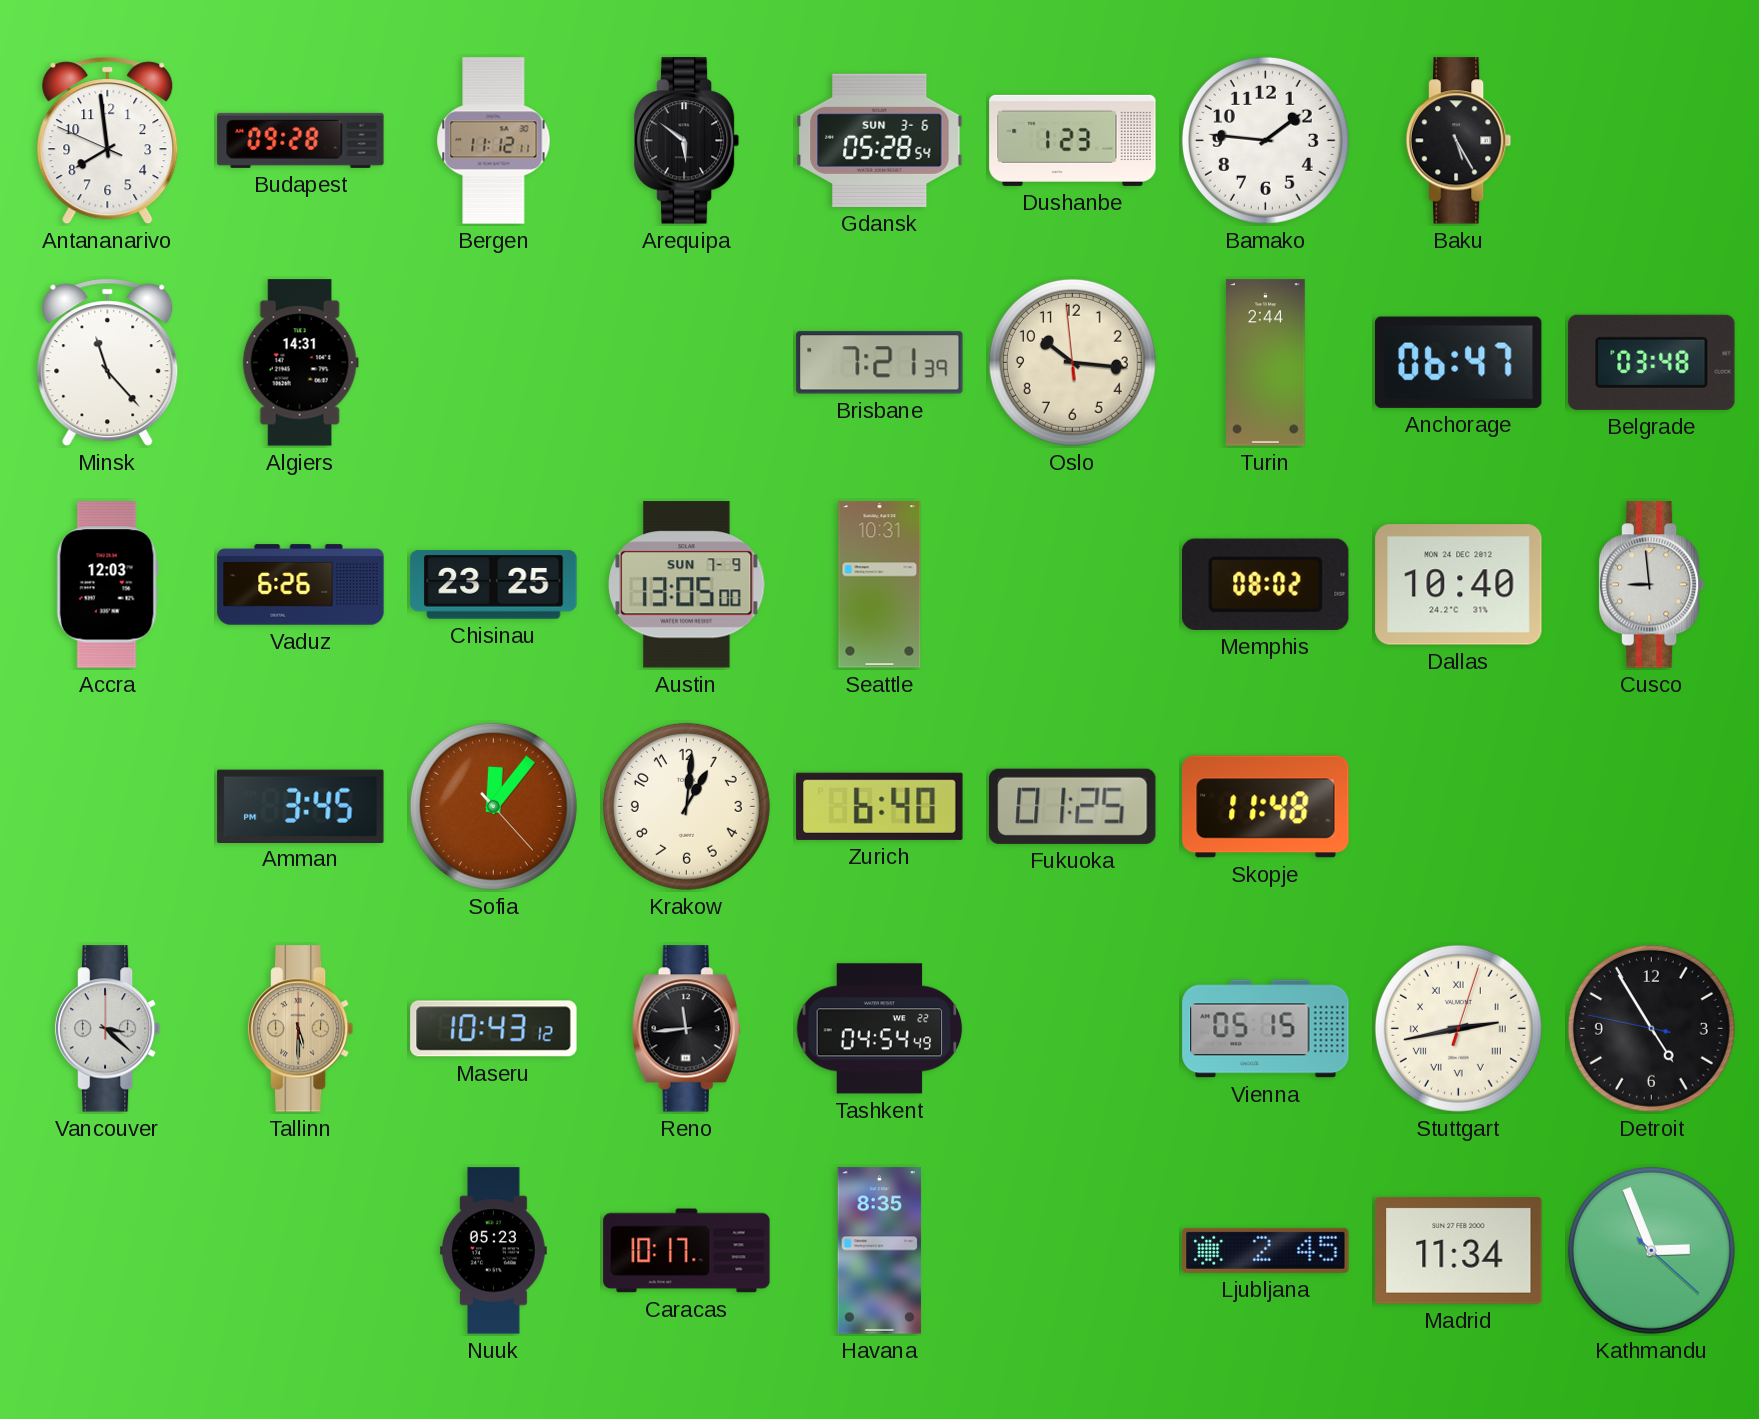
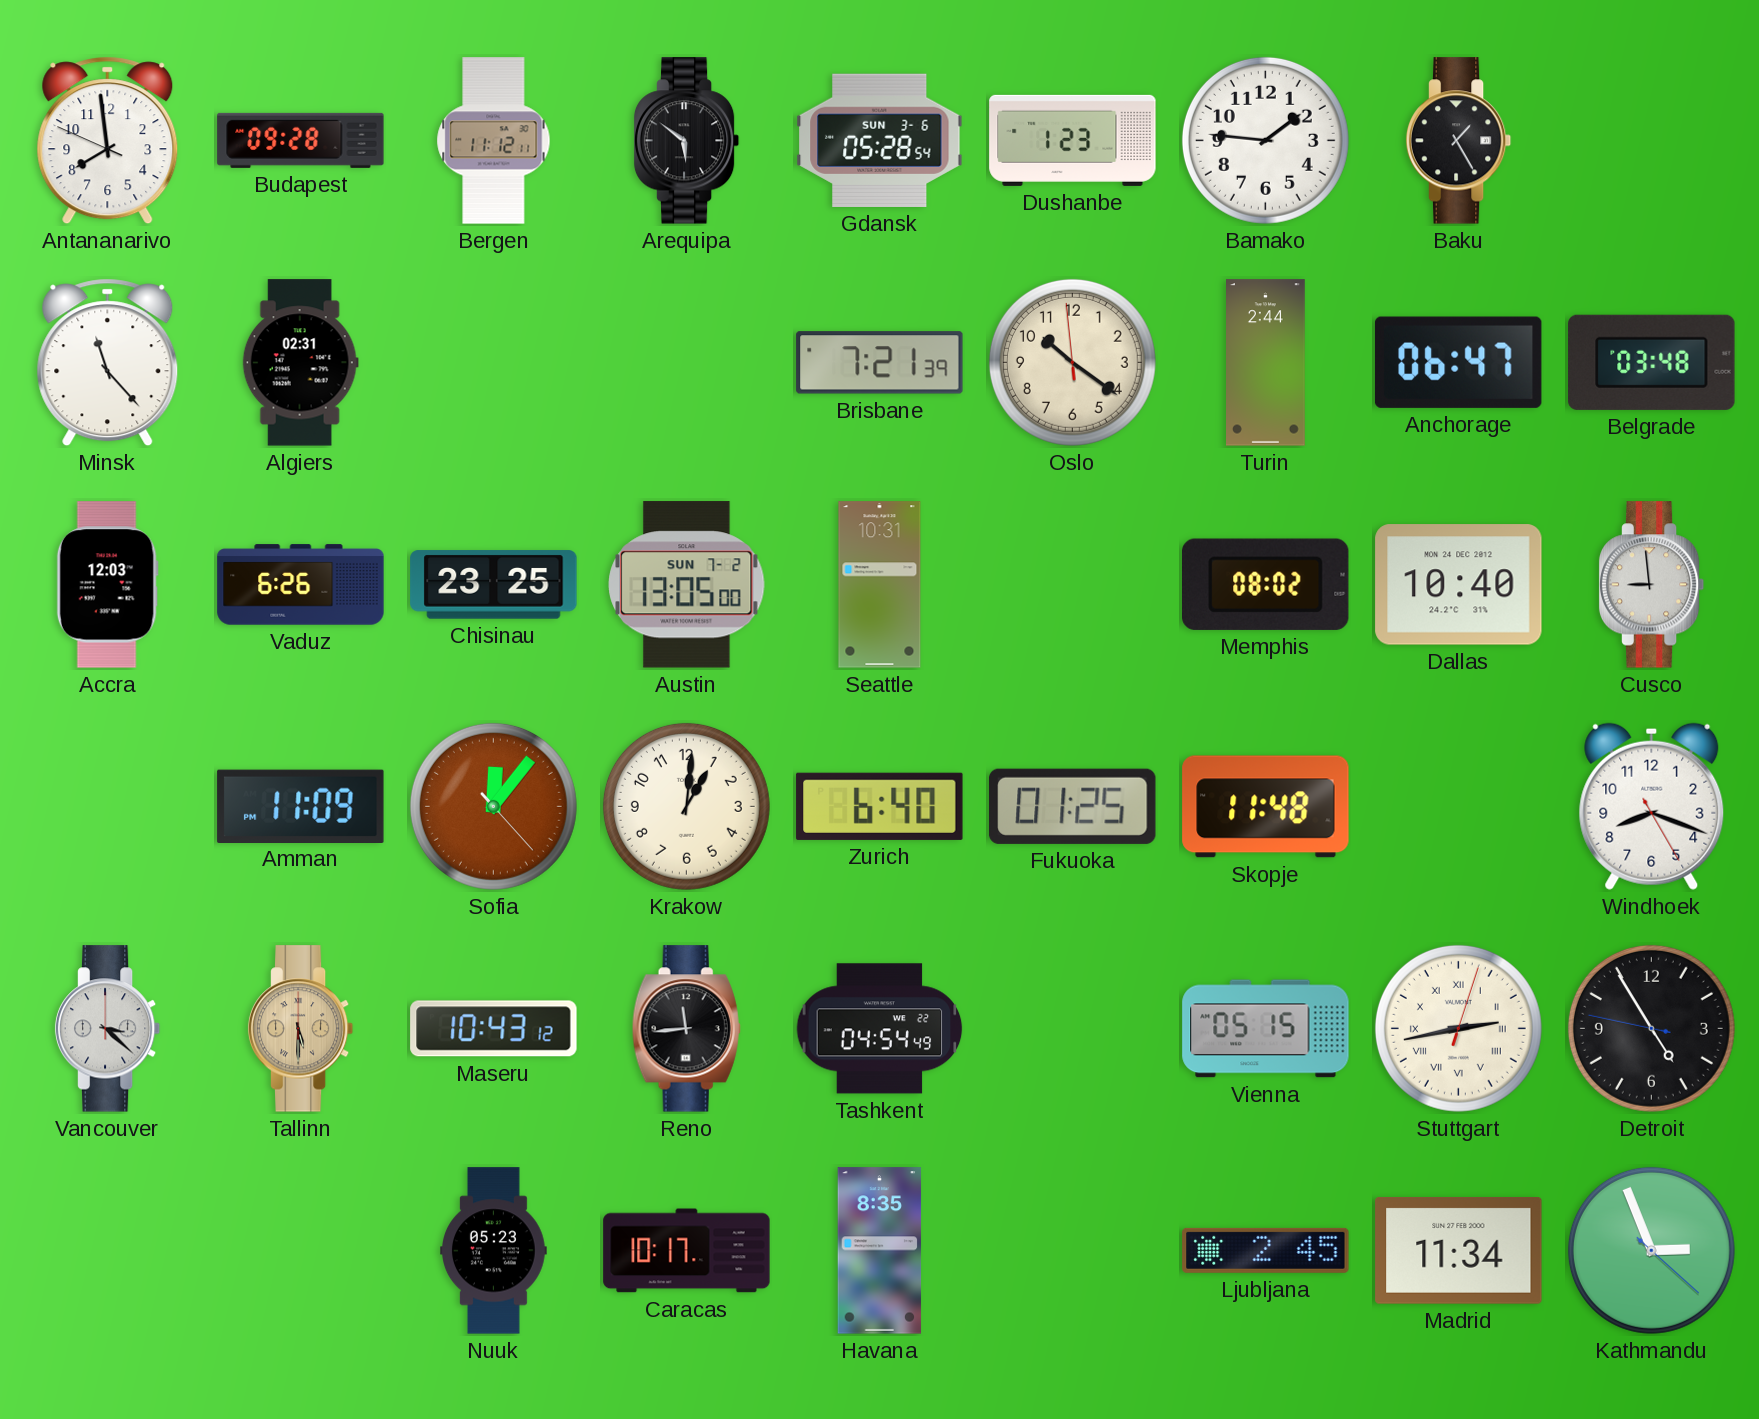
Baku: 5:25 -> 1:25
Algiers: 14:31 -> 02:31
Oslo: 10:15 -> 10:20
Austin date: SUN 7-9 -> SUN 7-2
Amman: 3:45 -> 11:09
Windhoek: none -> 8:18
